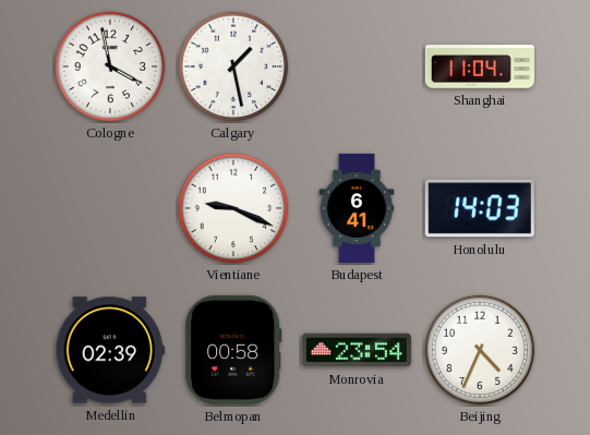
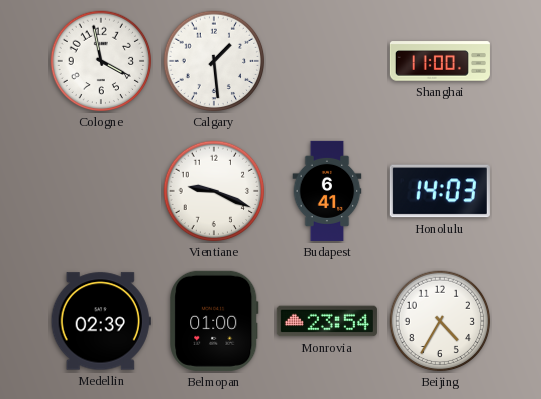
Calgary: 1:28 -> 1:29
Shanghai: 11:04 -> 11:00
Belmopan: 00:58 -> 01:00
Beijing: 4:34 -> 4:35
